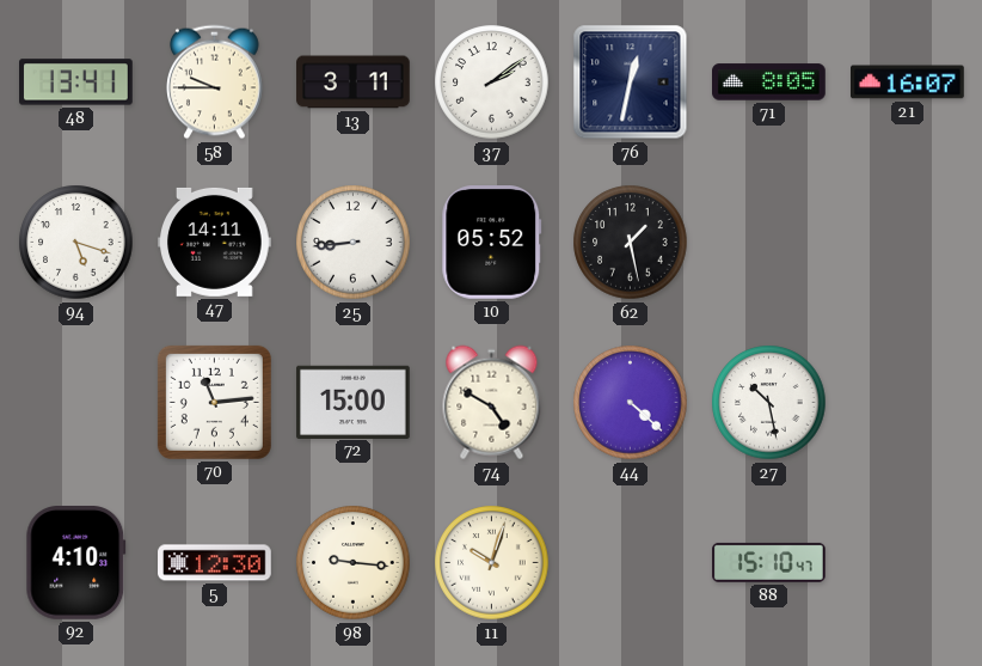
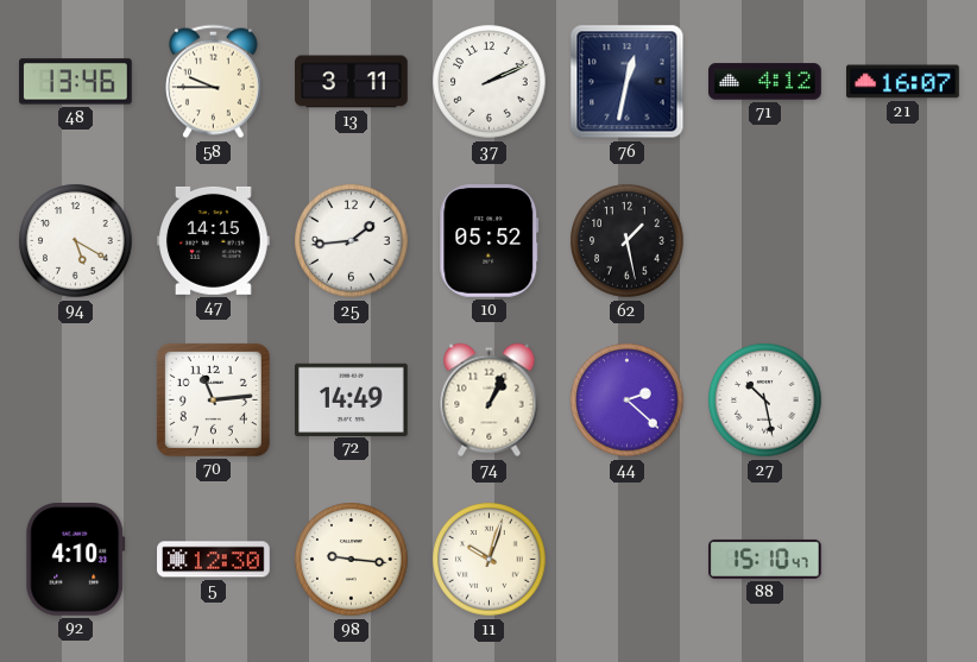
48: 13:41 -> 13:46
37: 2:09 -> 2:11
71: 8:05 -> 4:12
94: 5:18 -> 5:20
47: 14:11 -> 14:15
25: 8:44 -> 1:44
72: 15:00 -> 14:49
74: 4:50 -> 1:04
44: 4:22 -> 2:22
